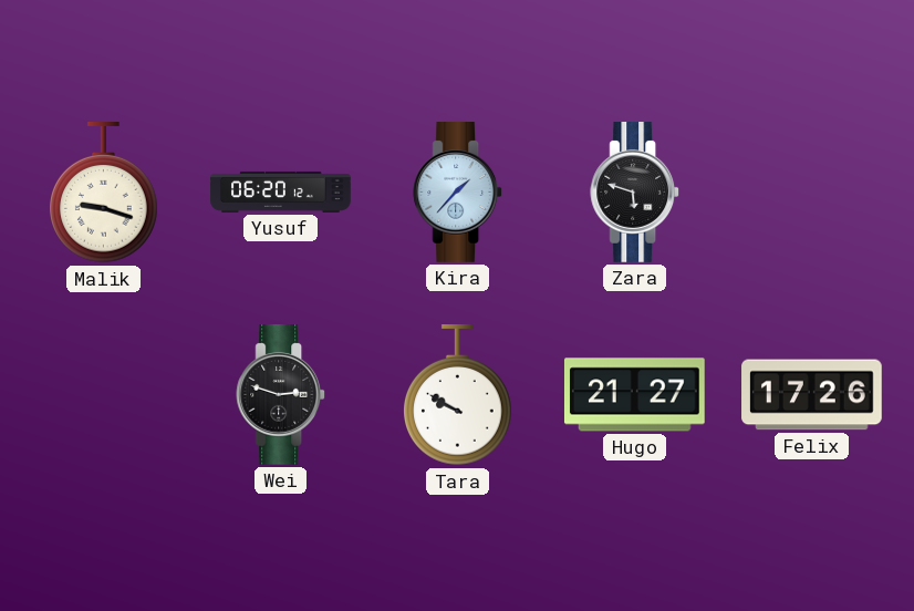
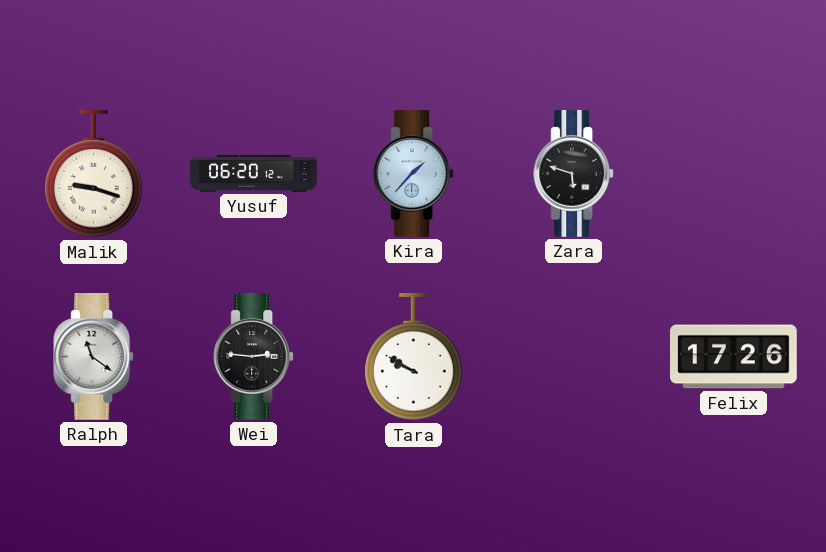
Ralph: none -> 11:21
Wei: 2:48 -> 2:46
Hugo: 21:27 -> none
